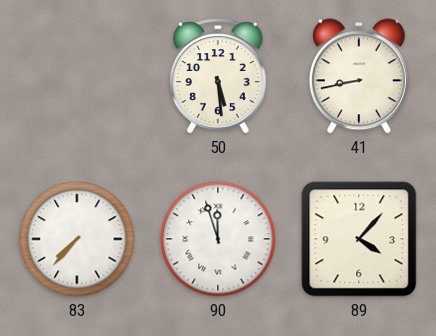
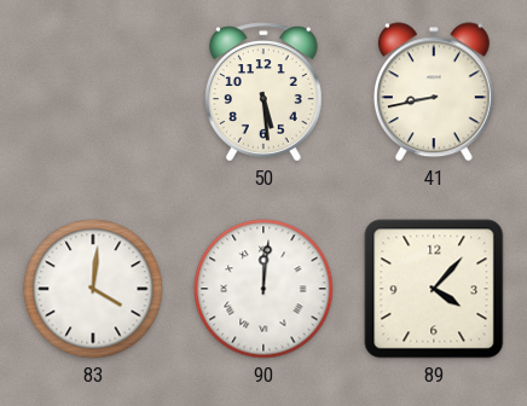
83: 7:37 -> 4:01
90: 11:57 -> 12:01
